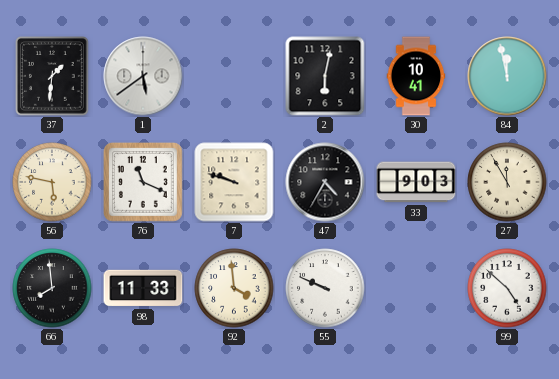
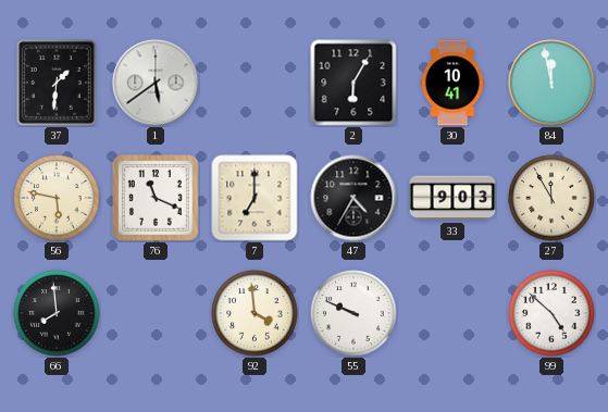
2: 6:02 -> 6:05
7: 9:48 -> 7:00
98: 11:33 -> none
